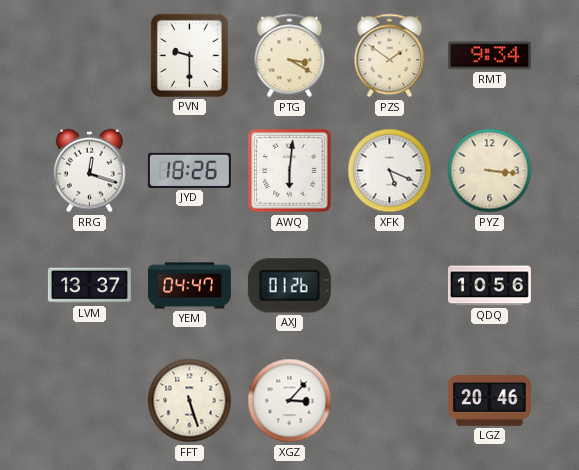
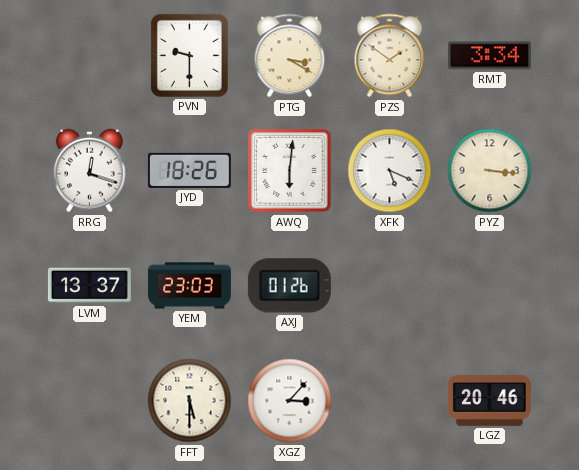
RMT: 9:34 -> 3:34
YEM: 04:47 -> 23:03
QDQ: 10:56 -> none
FFT: 5:27 -> 5:30
